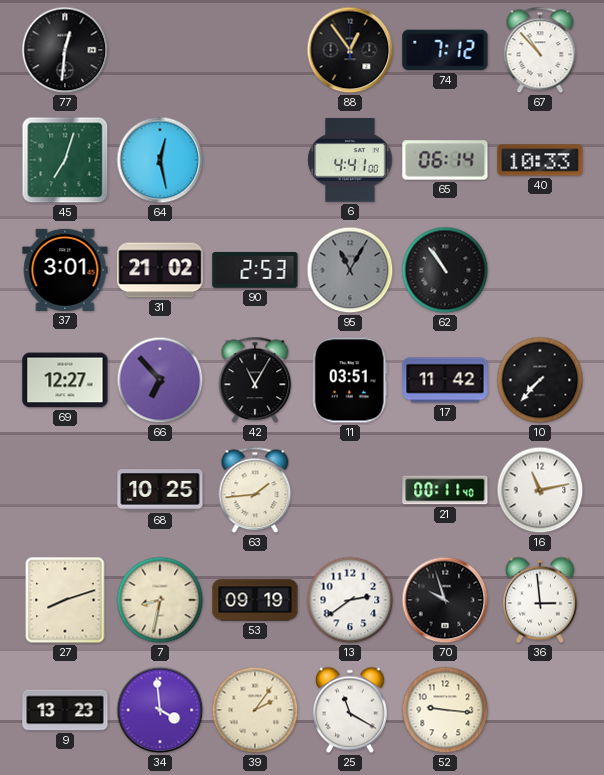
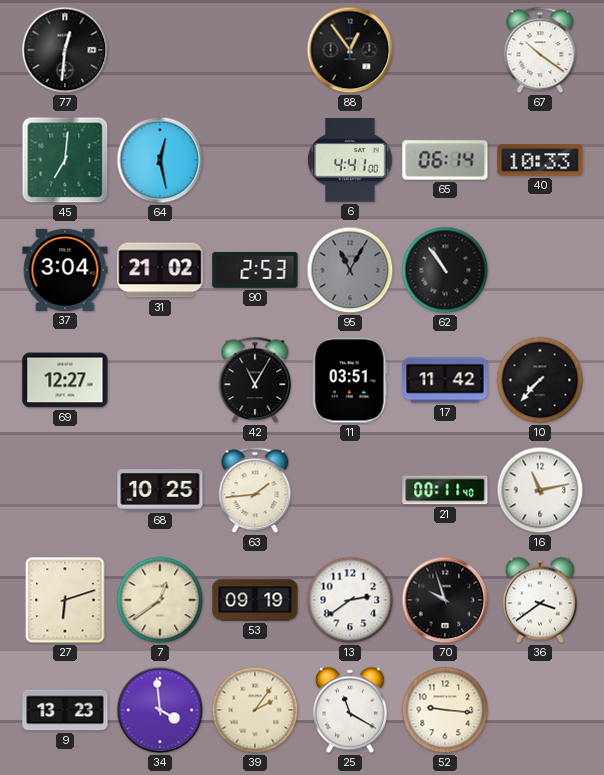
74: 7:12 -> none
67: 10:53 -> 10:21
45: 7:03 -> 7:01
37: 3:01 -> 3:04
66: 6:53 -> none
27: 8:12 -> 6:12
7: 8:32 -> 12:39
36: 2:59 -> 3:39
